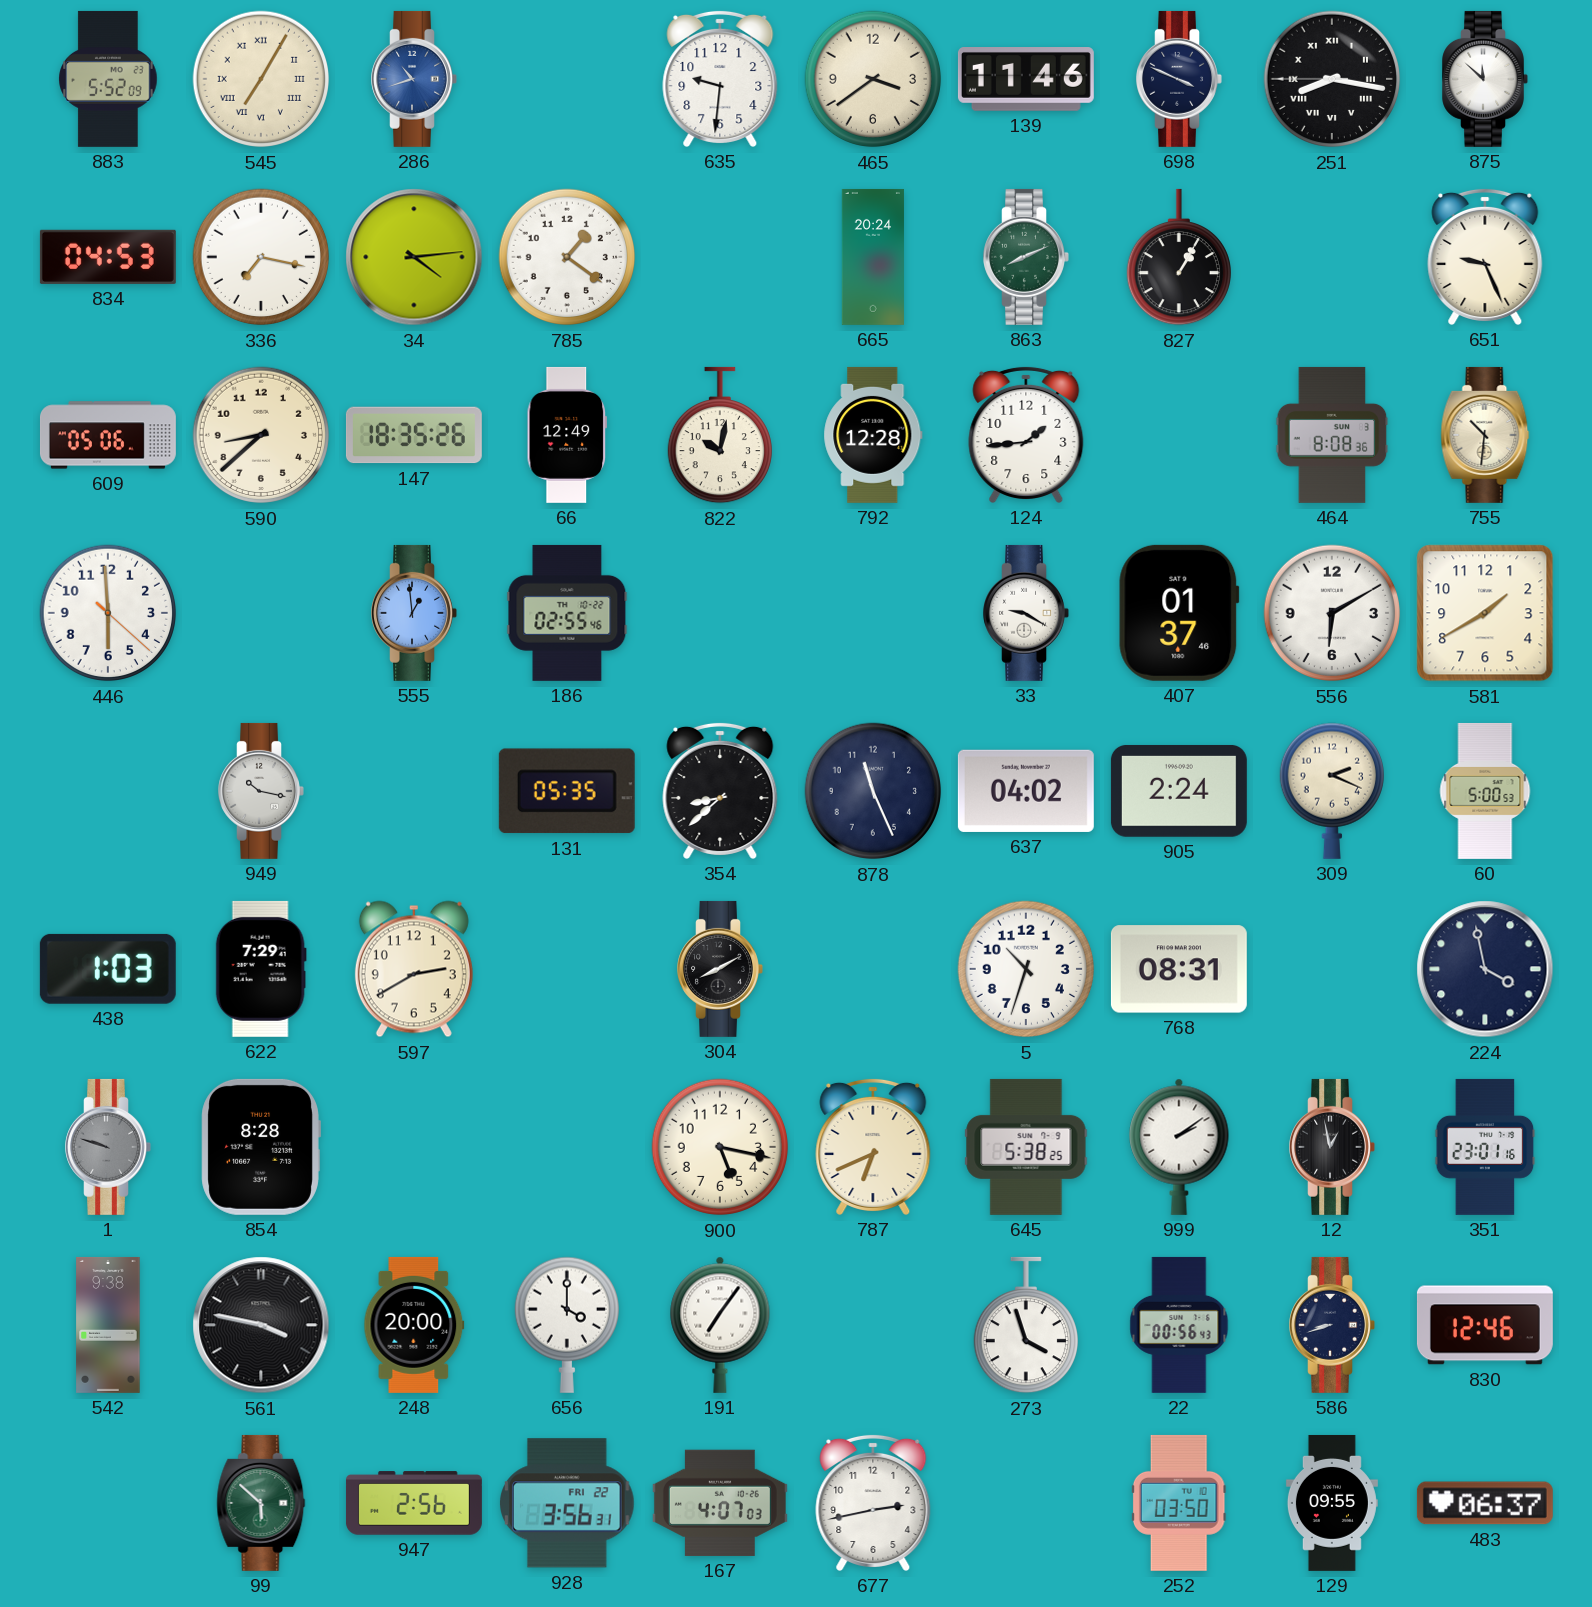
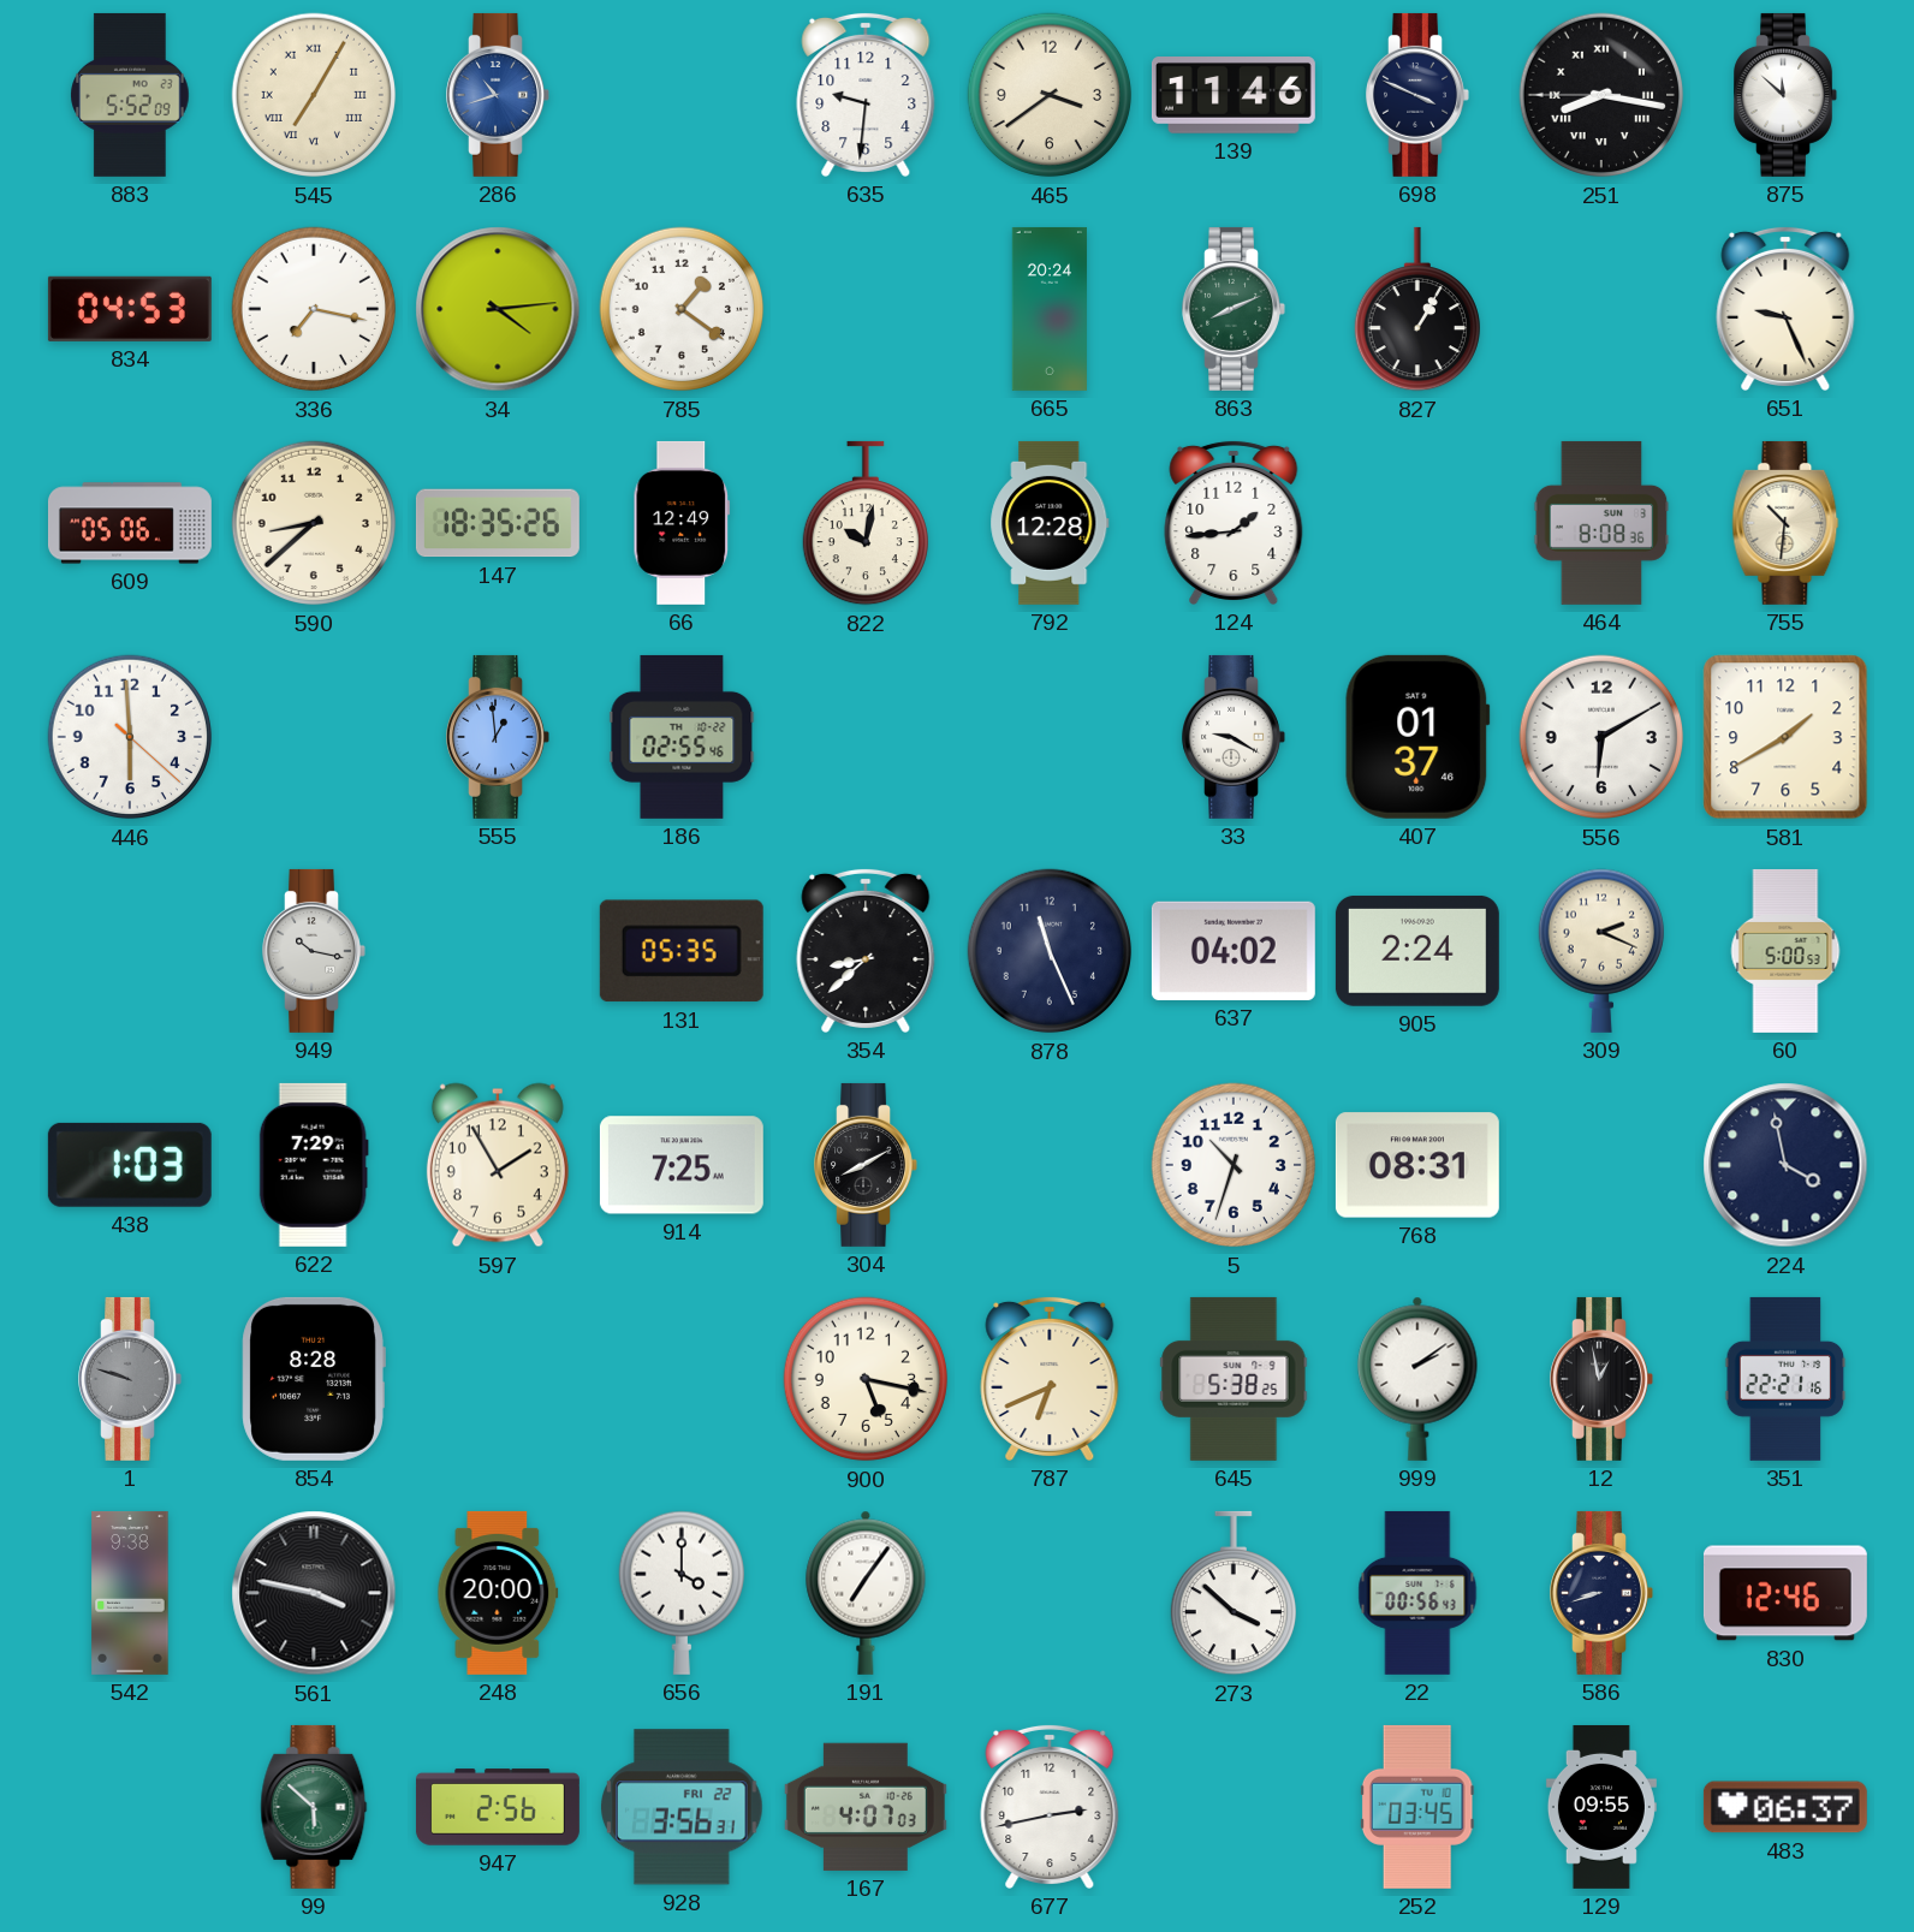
597: 2:40 -> 1:55
914: none -> 7:25
351: 23:01 -> 22:21
273: 3:57 -> 3:52
252: 03:50 -> 03:45
